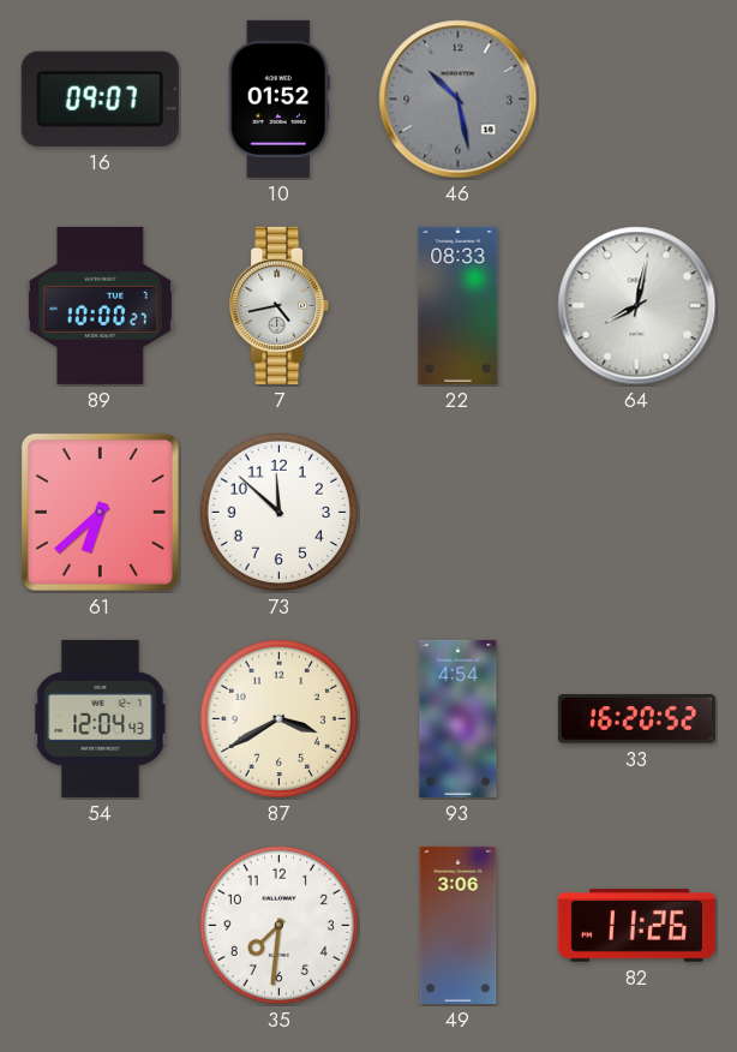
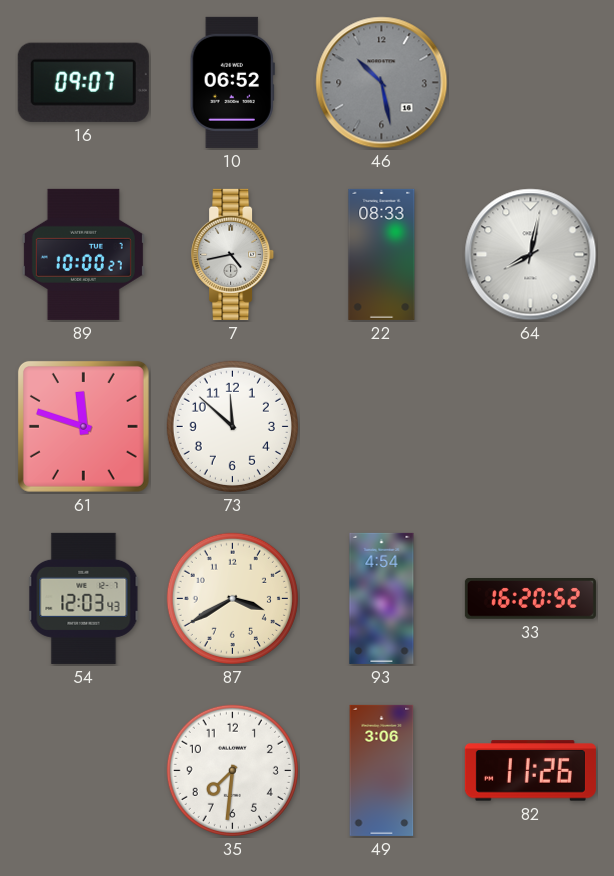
10: 01:52 -> 06:52
61: 6:38 -> 11:48
54: 12:04 -> 12:03
